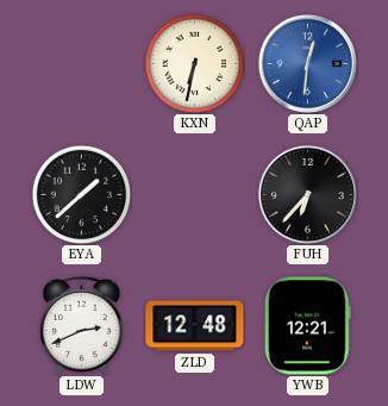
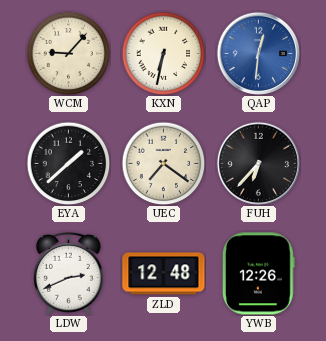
WCM: none -> 9:07
UEC: none -> 7:21
YWB: 12:21 -> 12:26
